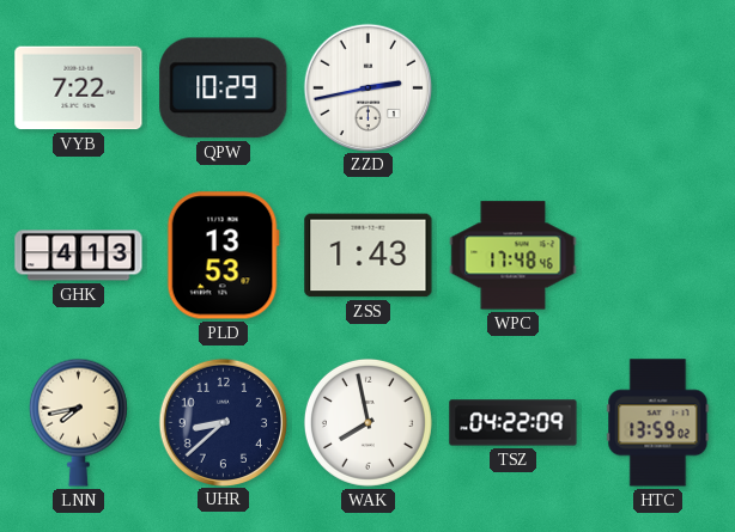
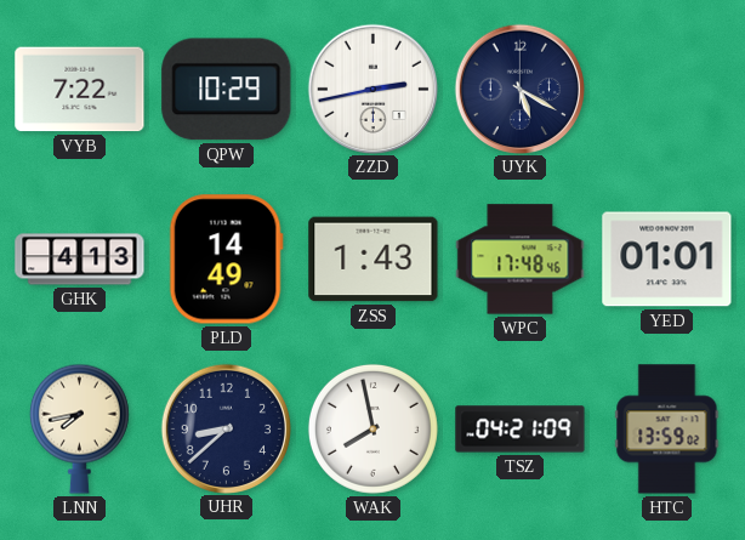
UYK: none -> 5:20
PLD: 13:53 -> 14:49
YED: none -> 01:01
TSZ: 04:22 -> 04:21
